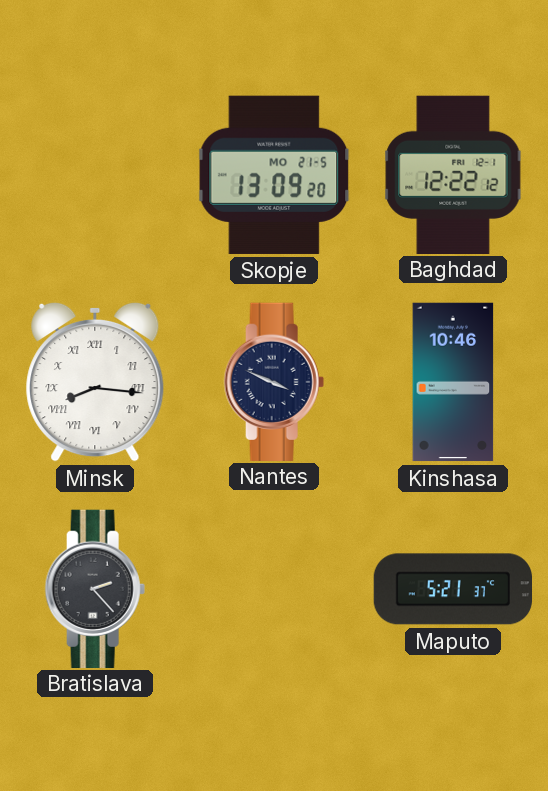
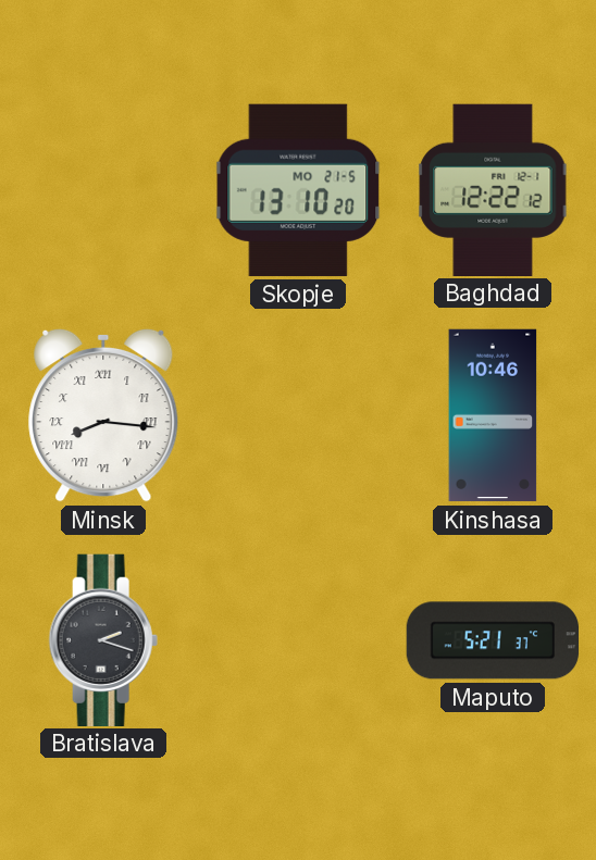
Skopje: 13:09 -> 13:10
Nantes: 3:49 -> none
Bratislava: 2:23 -> 2:18
